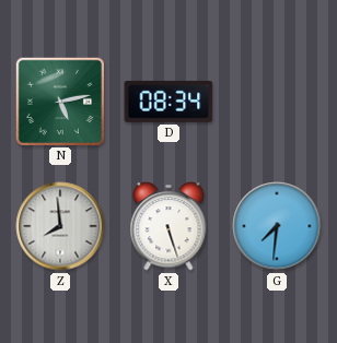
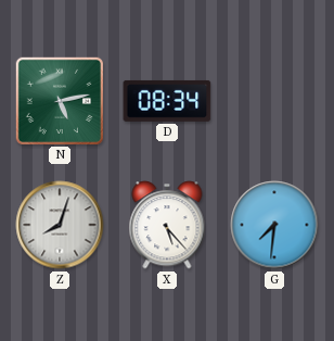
Z: 7:59 -> 8:03
X: 5:27 -> 5:23
